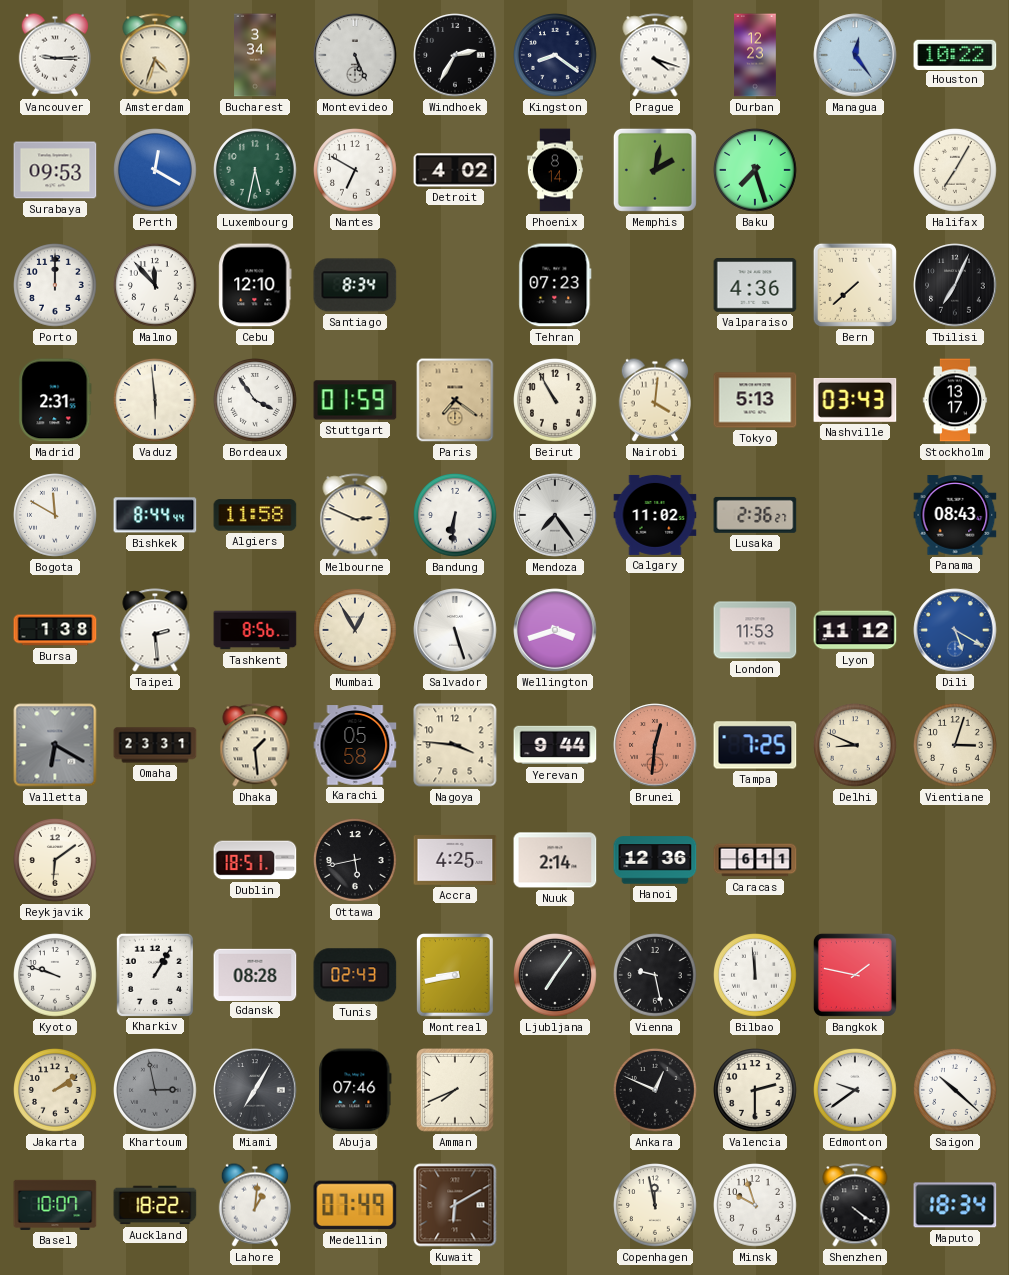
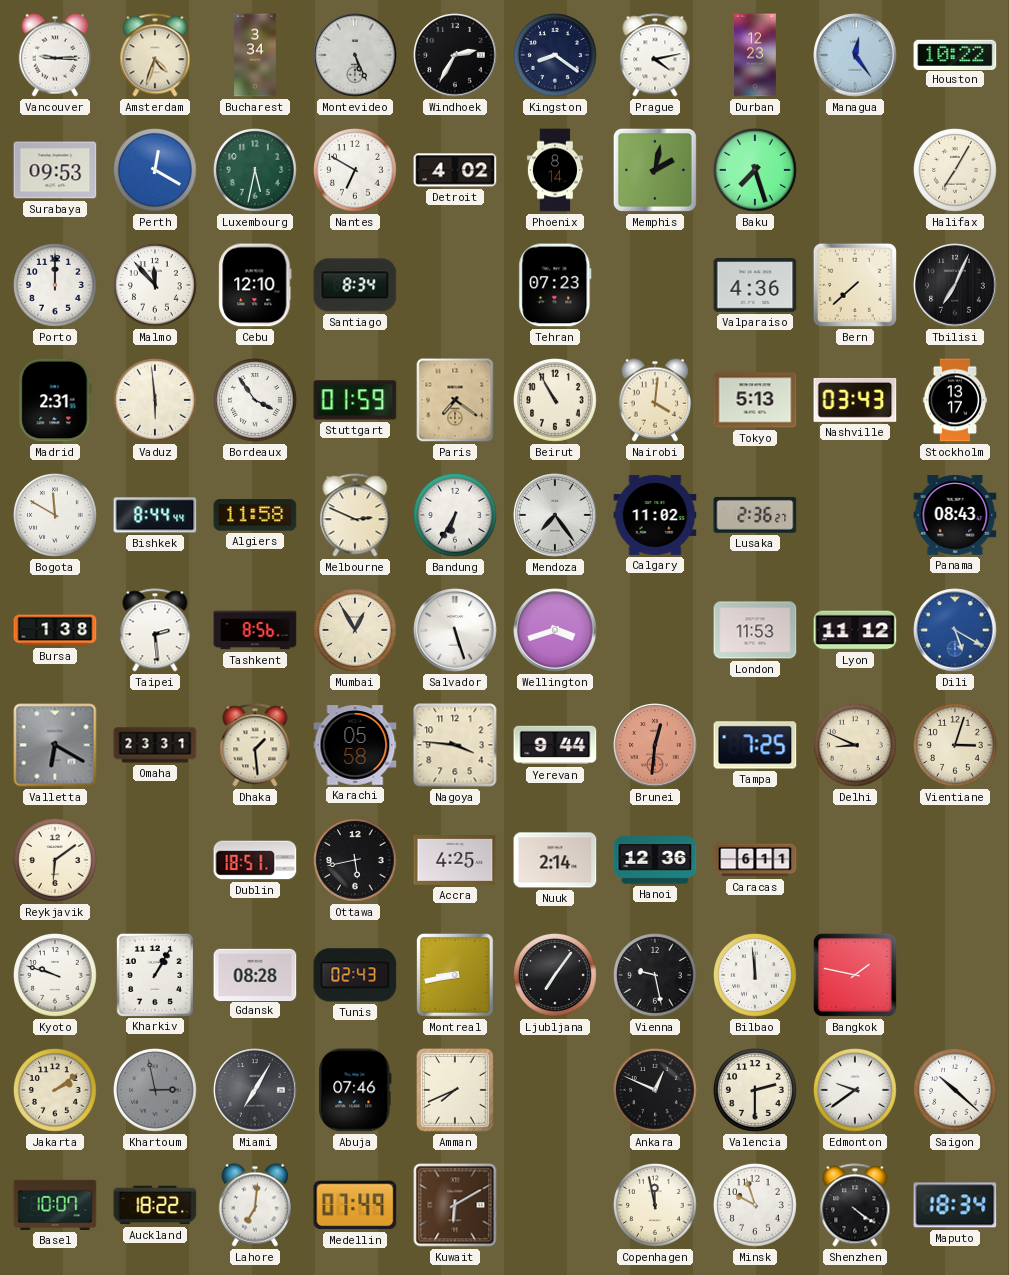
Prague: 4:18 -> 4:13
Bandung: 6:31 -> 6:35
Lahore: 1:01 -> 7:01
